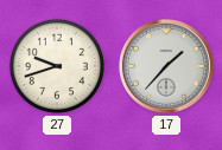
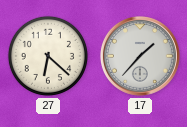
27: 9:42 -> 6:22
